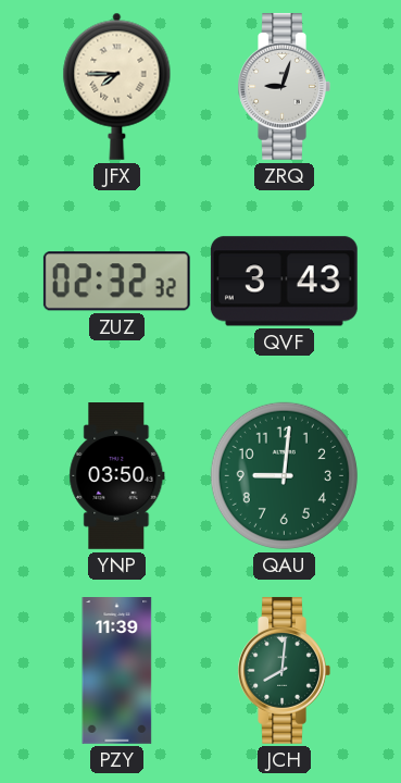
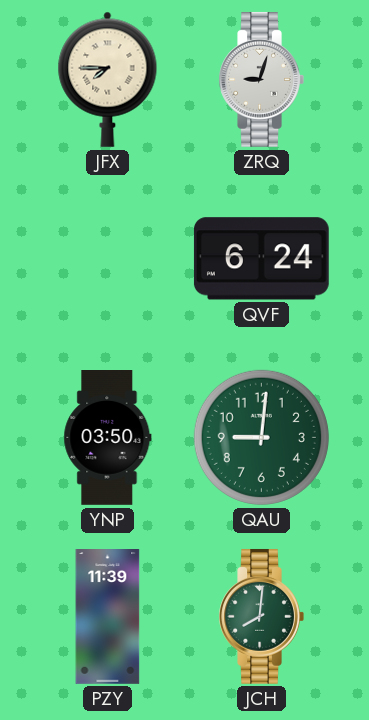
ZUZ: 02:32 -> none
QVF: 3:43 -> 6:24
